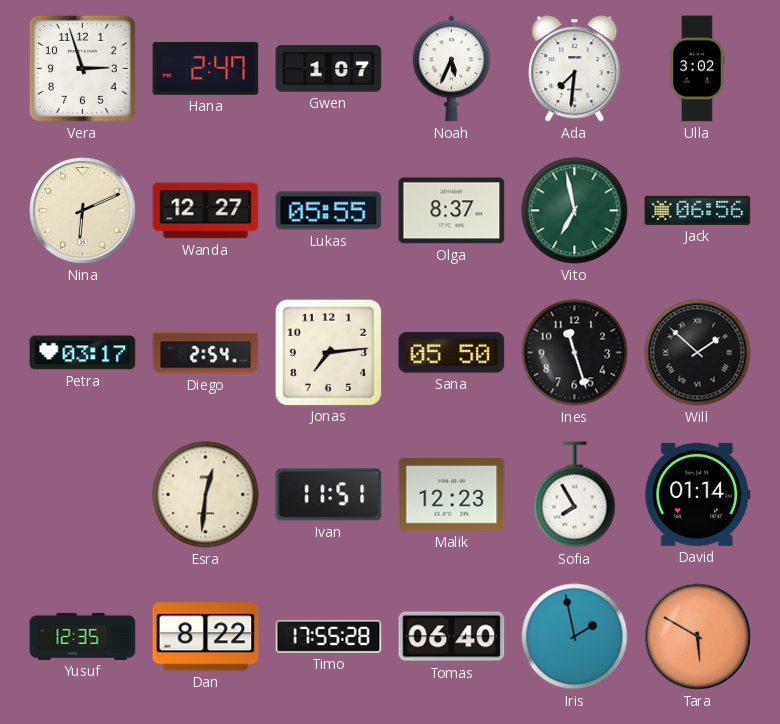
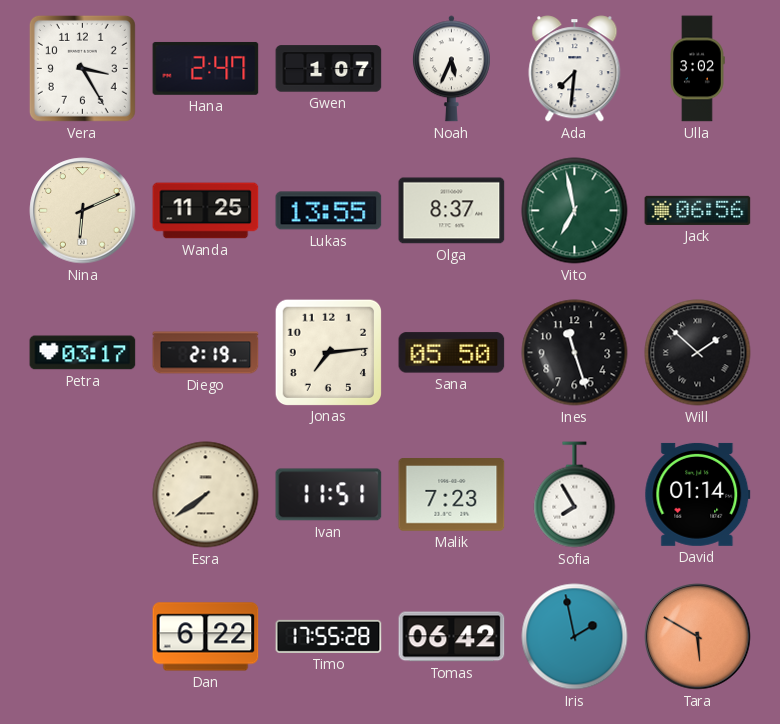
Vera: 2:57 -> 3:25
Wanda: 12:27 -> 11:25
Lukas: 05:55 -> 13:55
Diego: 2:54 -> 2:19
Esra: 12:31 -> 7:39
Malik: 12:23 -> 7:23
Yusuf: 12:35 -> none
Dan: 8:22 -> 6:22
Tomas: 06:40 -> 06:42
